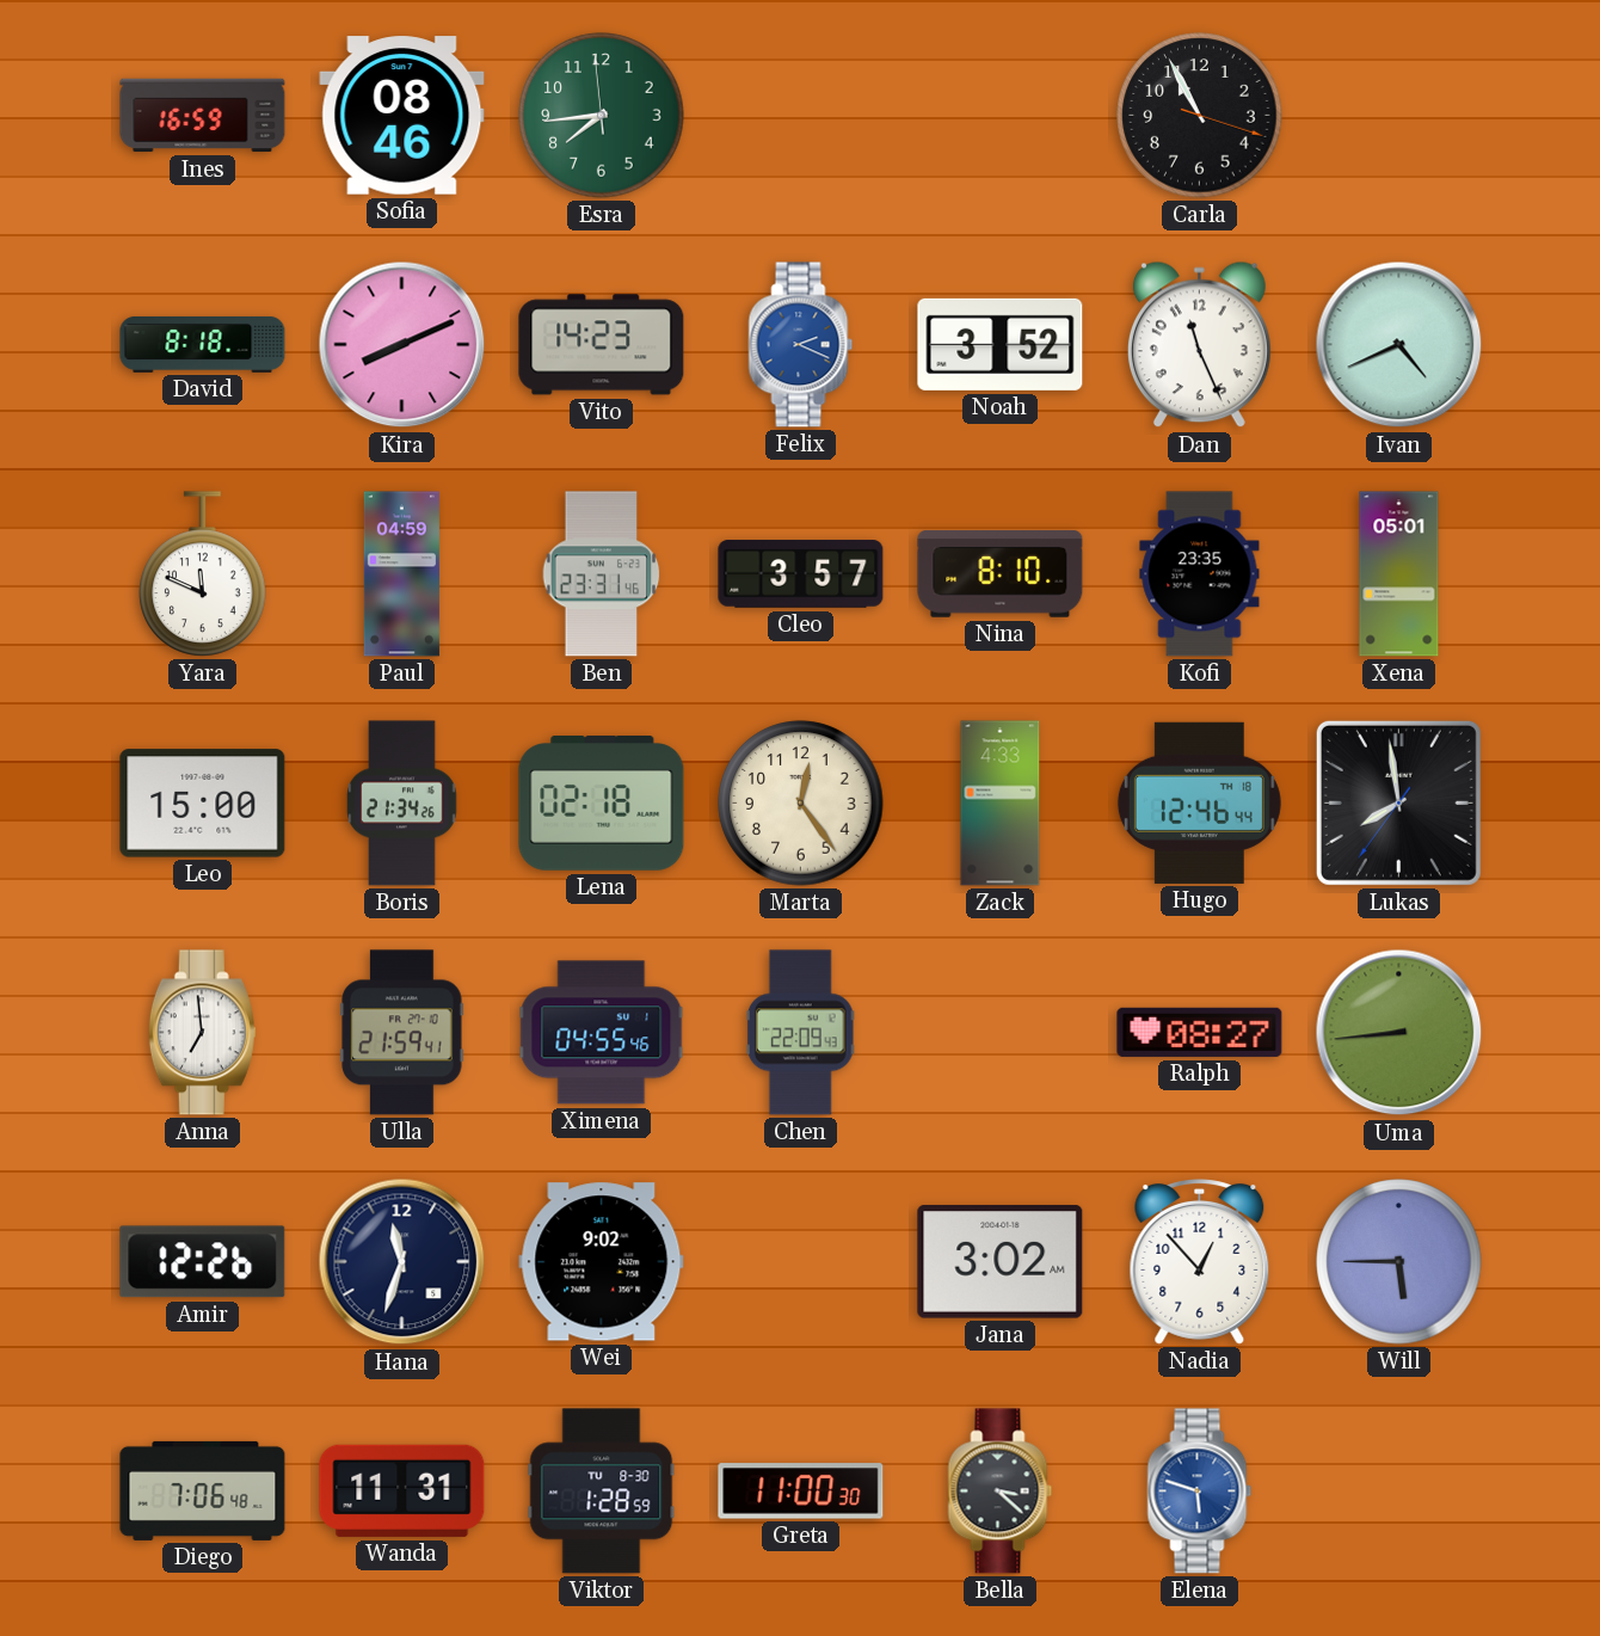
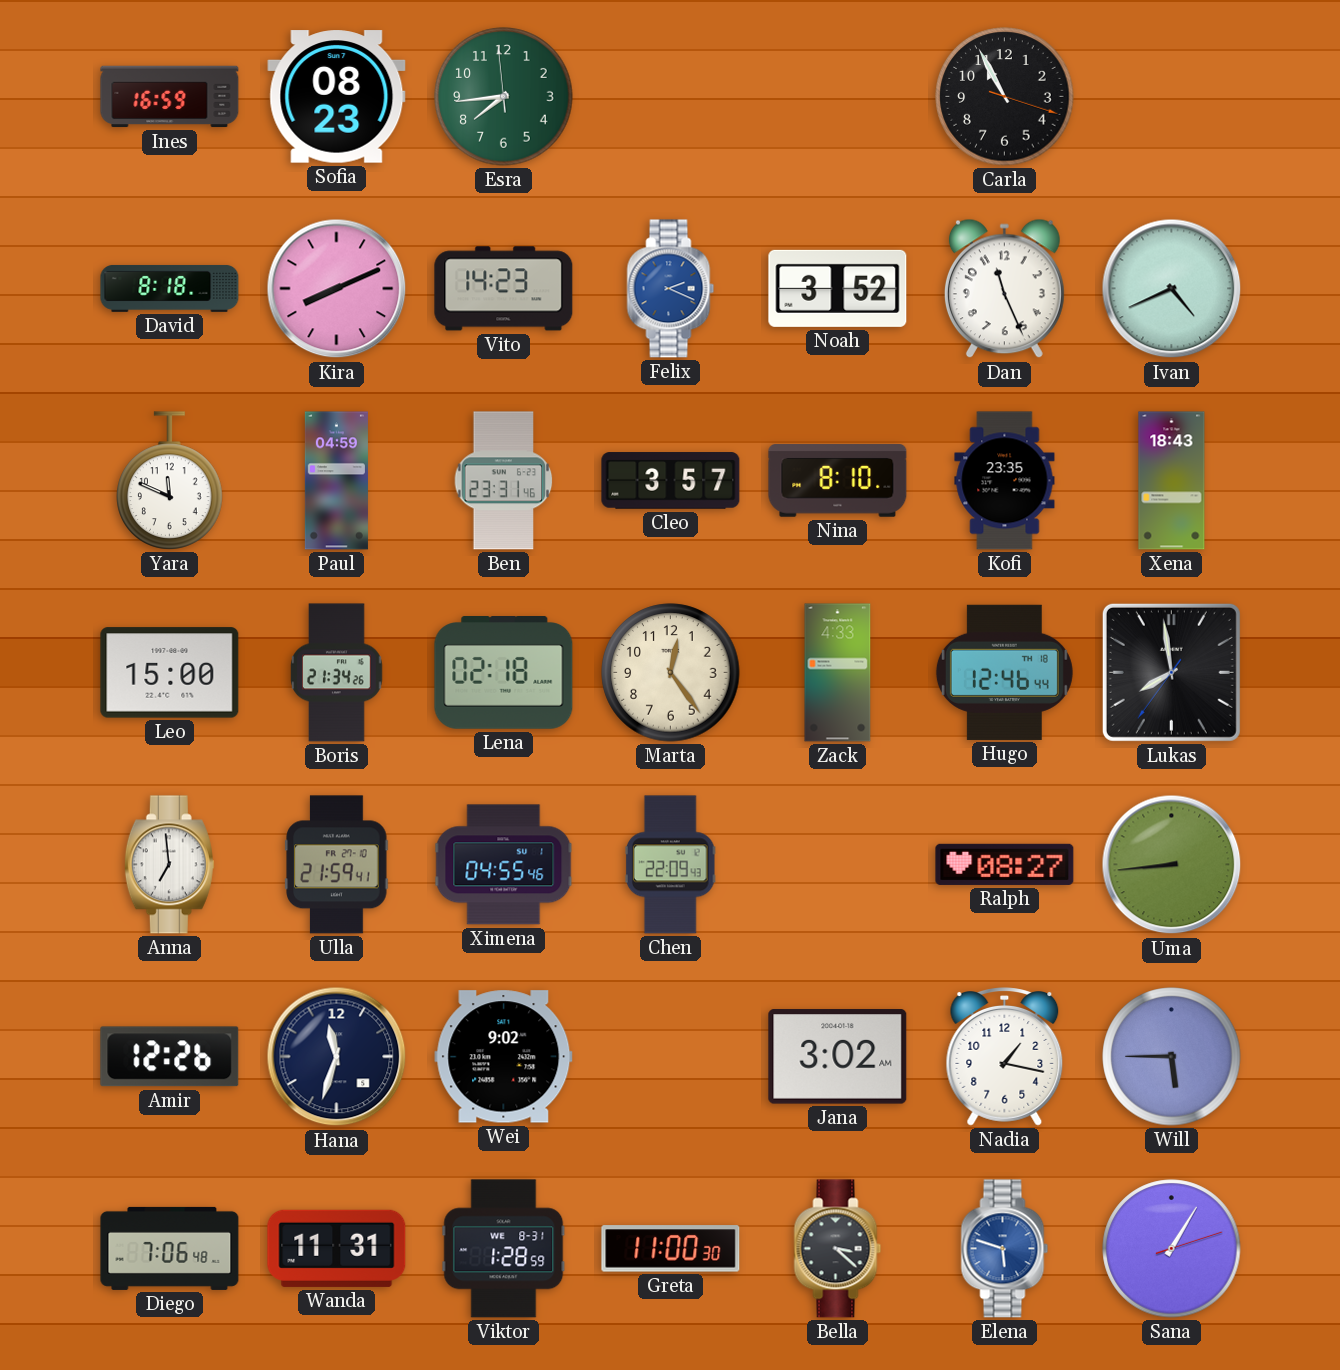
Sofia: 08:46 -> 08:23
Xena: 05:01 -> 18:43
Nadia: 12:53 -> 1:17
Viktor date: TU 8-30 -> WE 8-31
Sana: none -> 1:05
